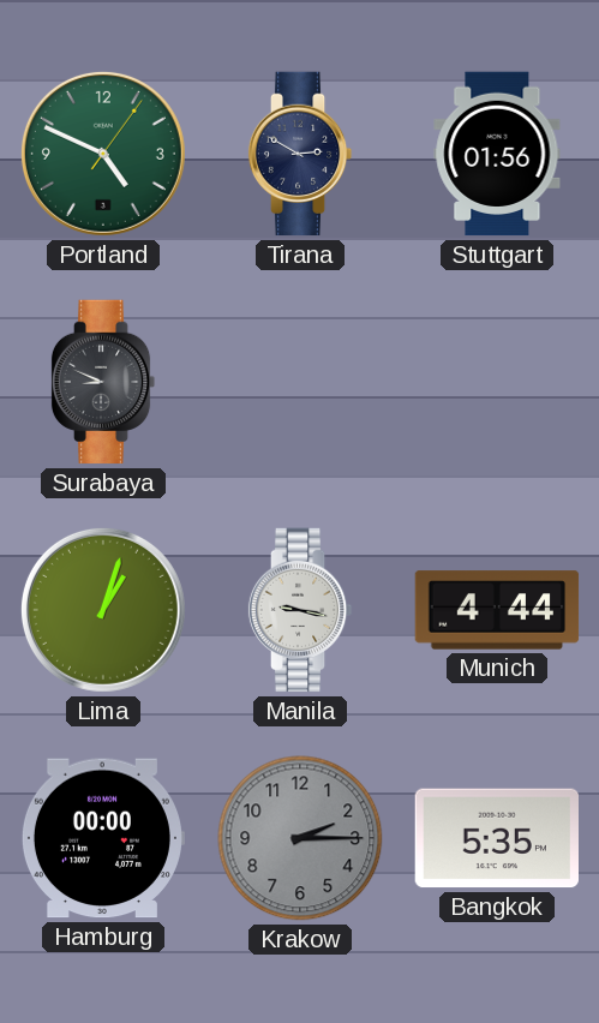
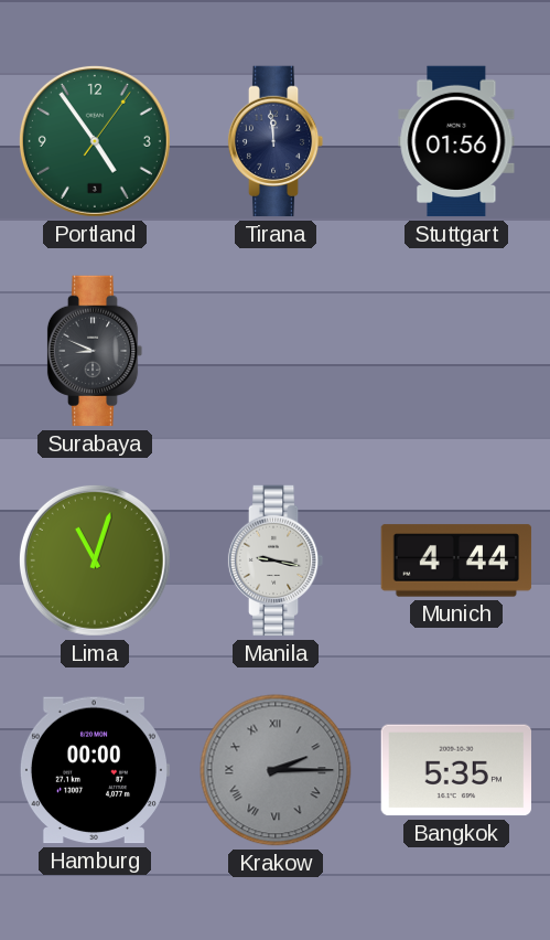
Portland: 4:49 -> 4:54
Tirana: 2:50 -> 11:59
Lima: 1:03 -> 11:03
Krakow numerals: Arabic -> Roman
